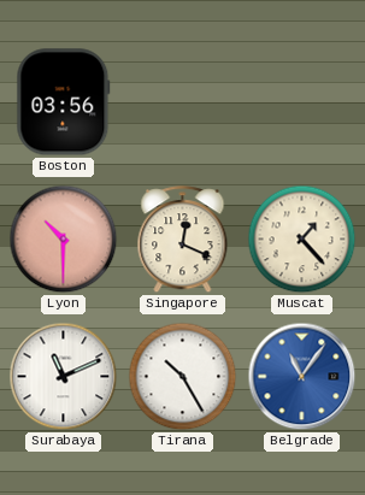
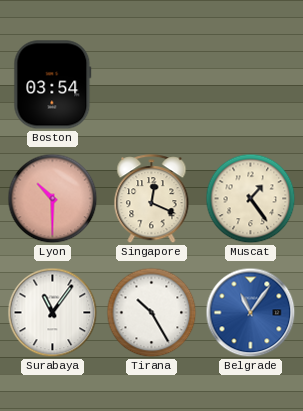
Boston: 03:56 -> 03:54
Muscat: 1:23 -> 1:24
Surabaya: 11:11 -> 11:06
